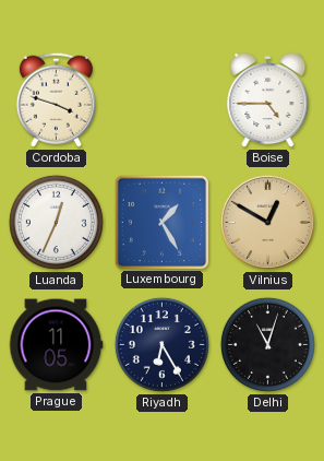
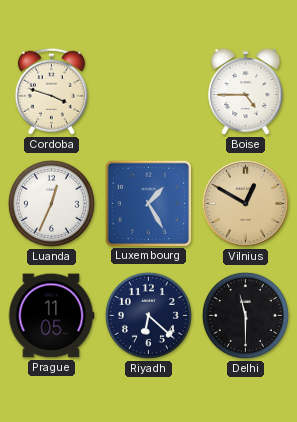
Riyadh: 6:25 -> 6:22
Delhi: 11:03 -> 11:30
